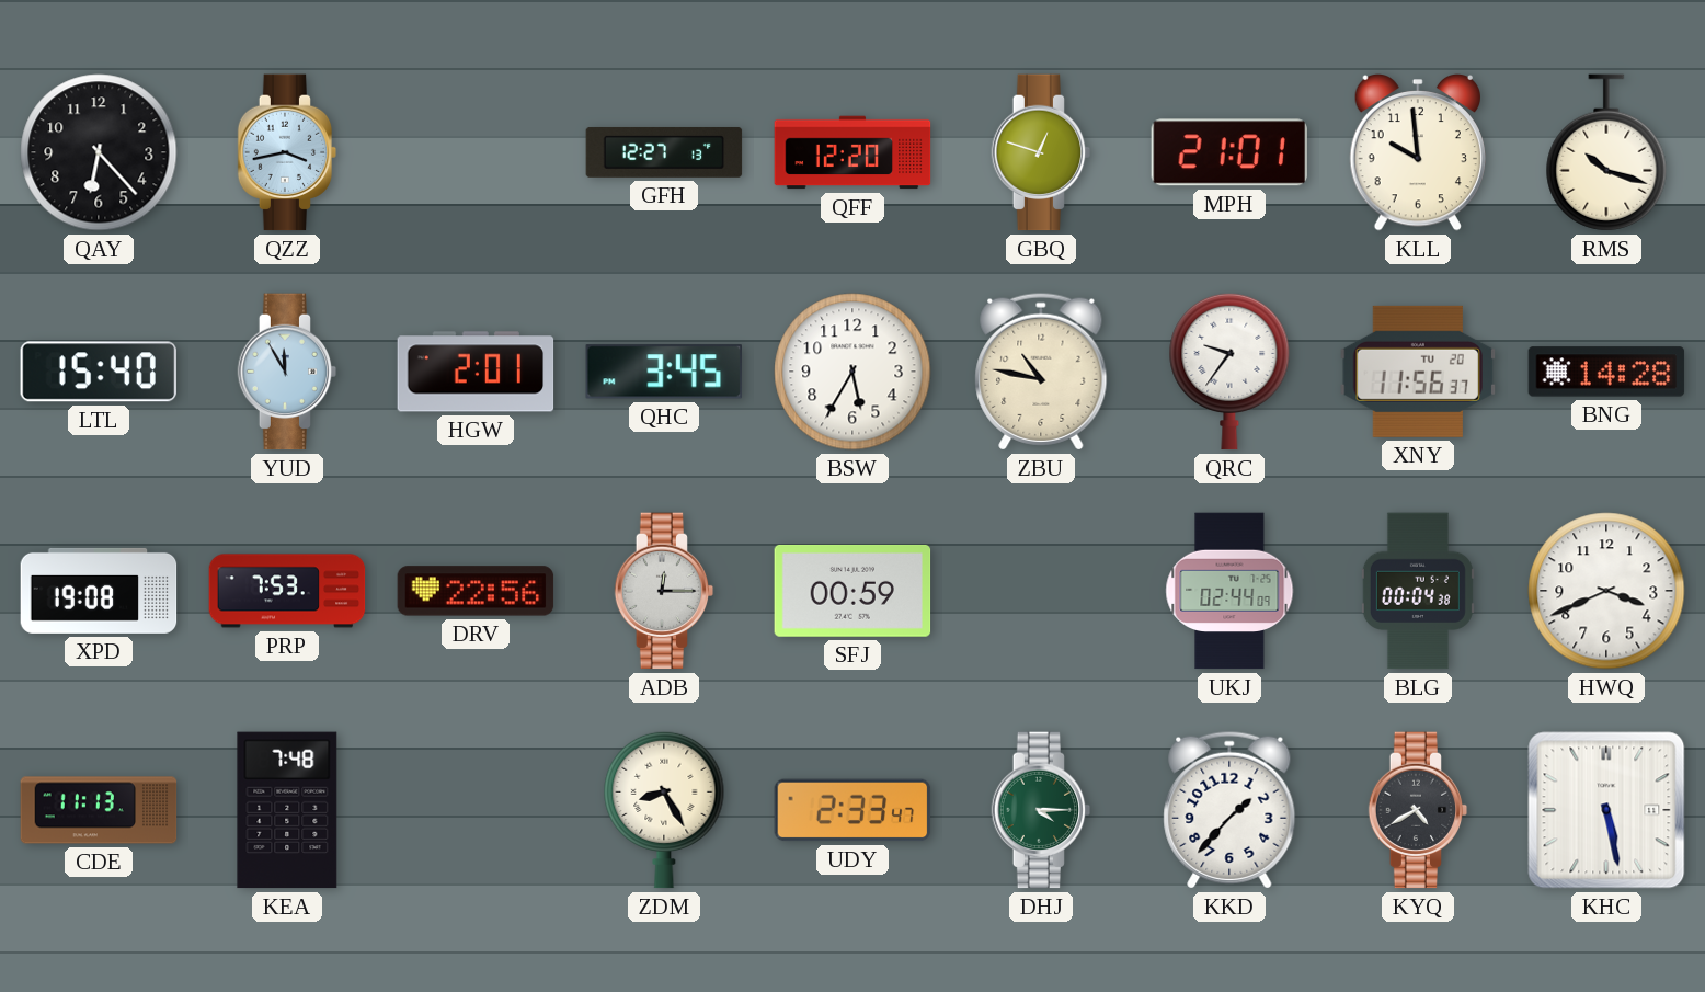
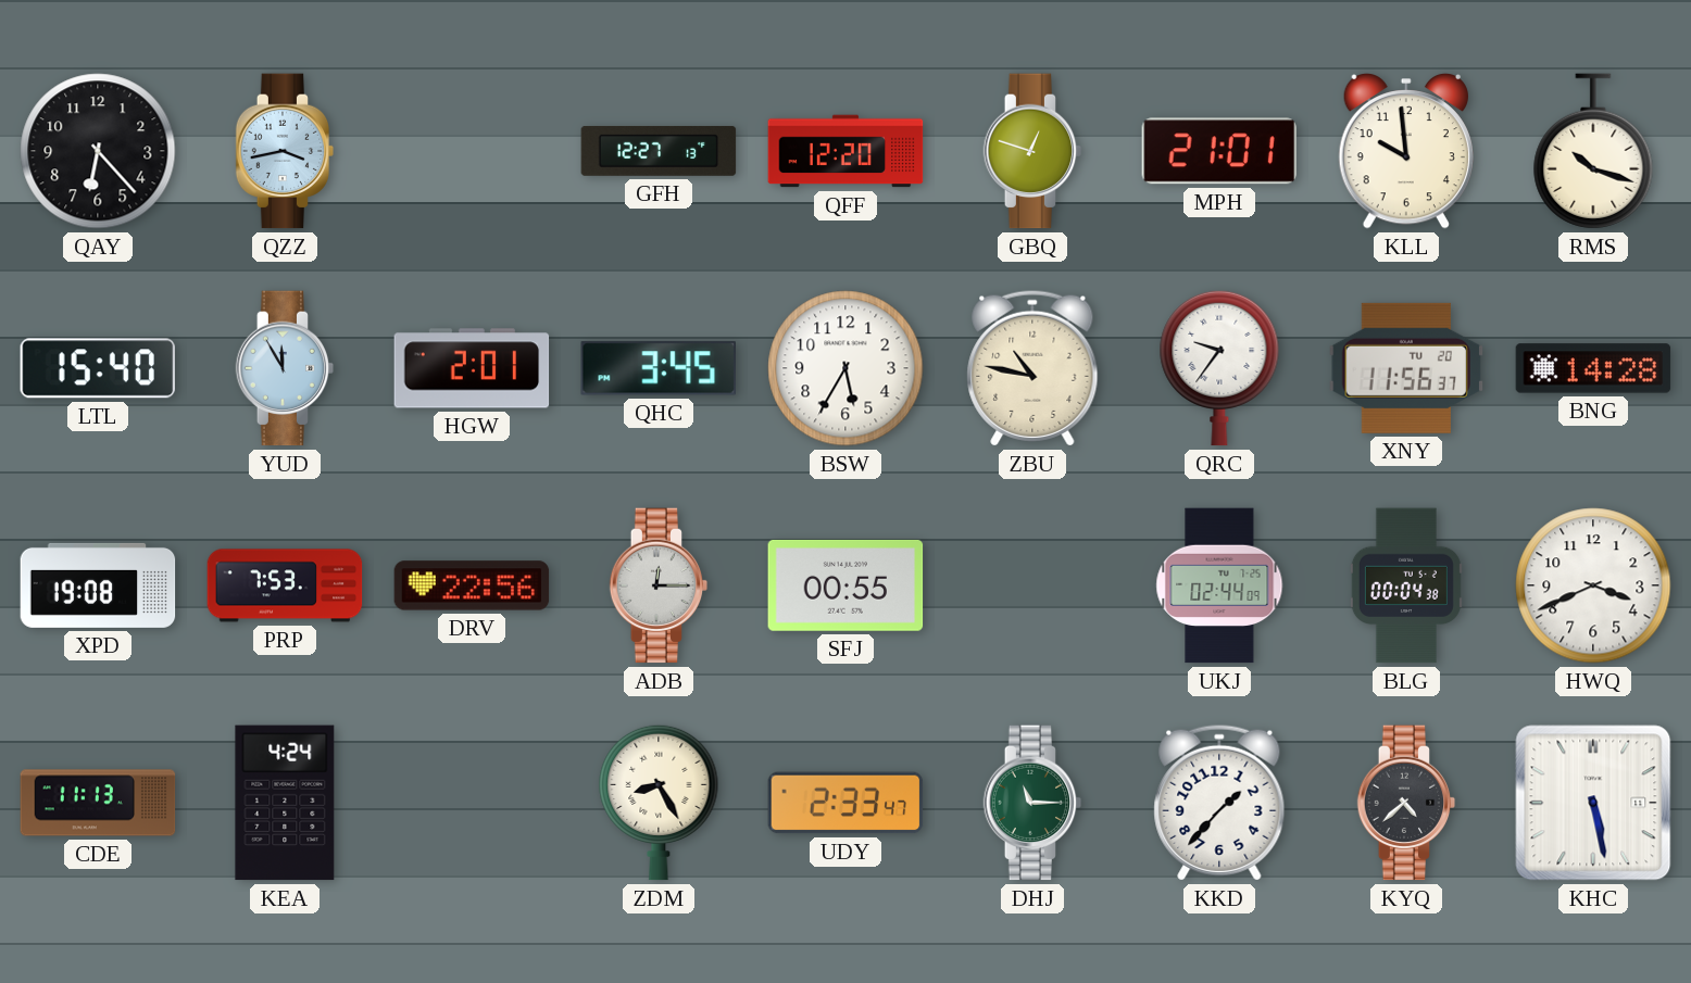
SFJ: 00:59 -> 00:55
KEA: 7:48 -> 4:24
DHJ: 4:15 -> 11:15
KYQ: 4:40 -> 4:38
